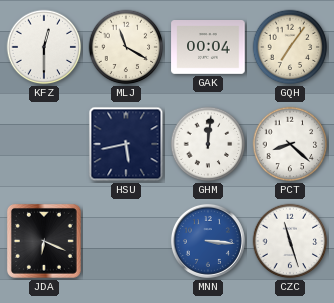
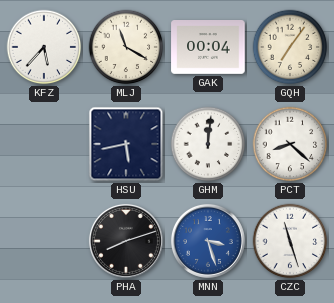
KFZ: 12:30 -> 5:37
JDA: 6:19 -> none
PHA: none -> 8:12
MNN: 3:16 -> 3:27
